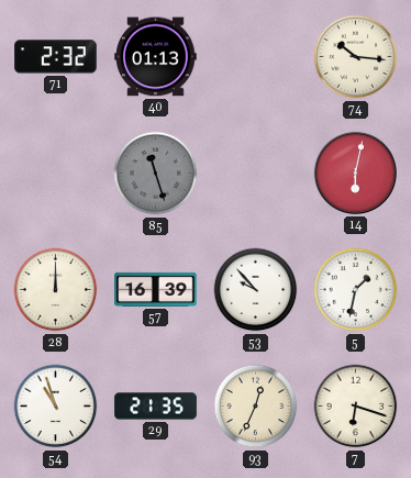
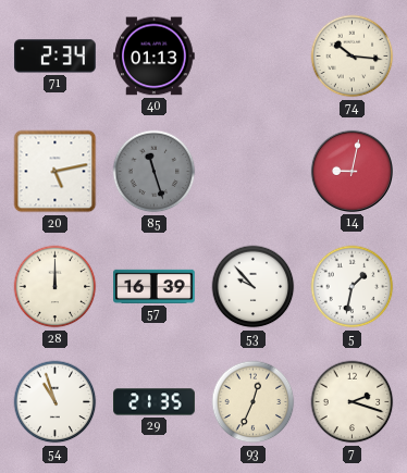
71: 2:32 -> 2:34
20: none -> 5:13
14: 6:02 -> 9:02
7: 6:18 -> 2:18
